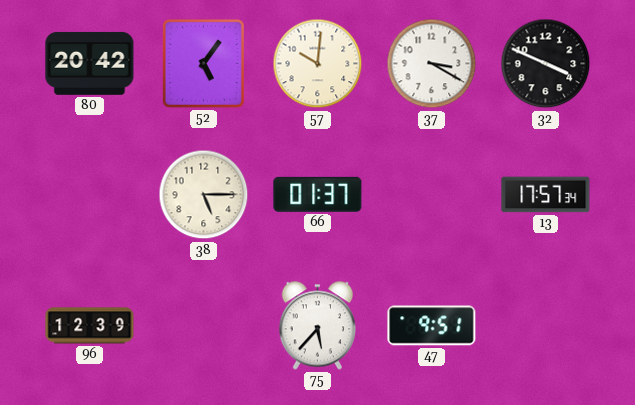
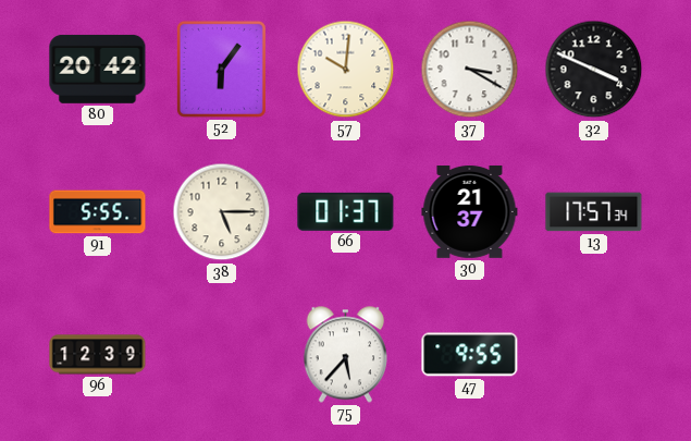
52: 5:06 -> 6:06
91: none -> 5:55
30: none -> 21:37
47: 9:51 -> 9:55
